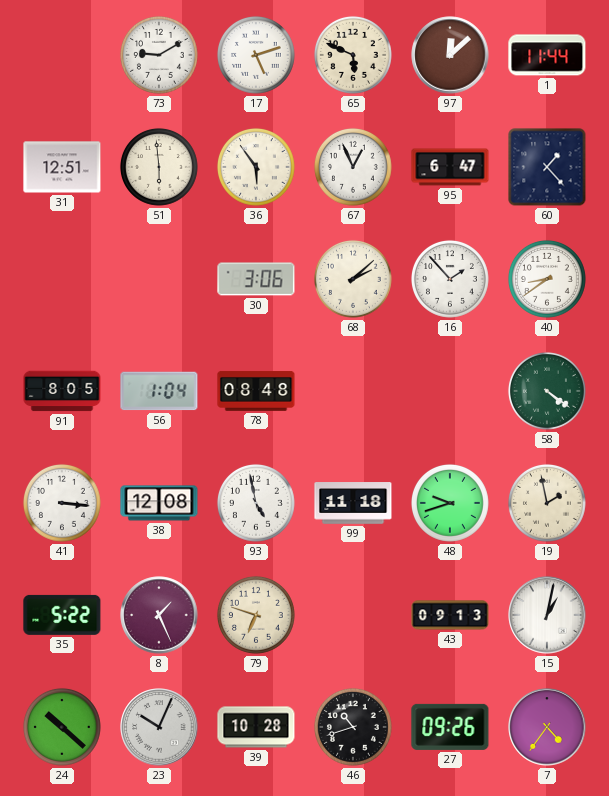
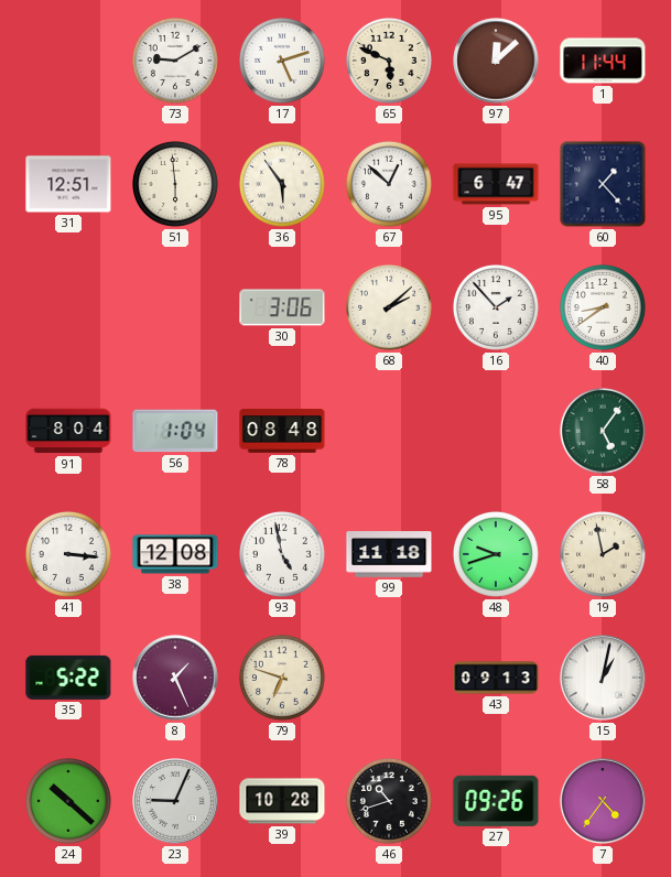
67: 12:56 -> 12:52
91: 8:05 -> 8:04
58: 4:21 -> 5:06
23: 10:04 -> 9:04
